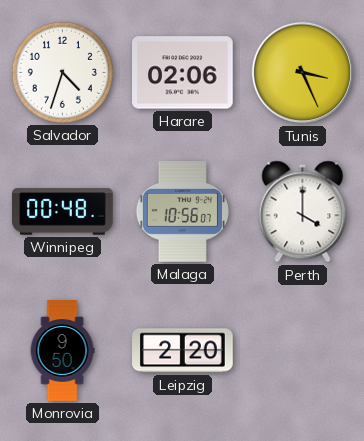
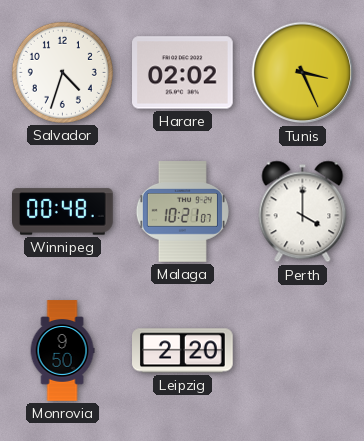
Harare: 02:06 -> 02:02
Malaga: 10:56 -> 10:21
